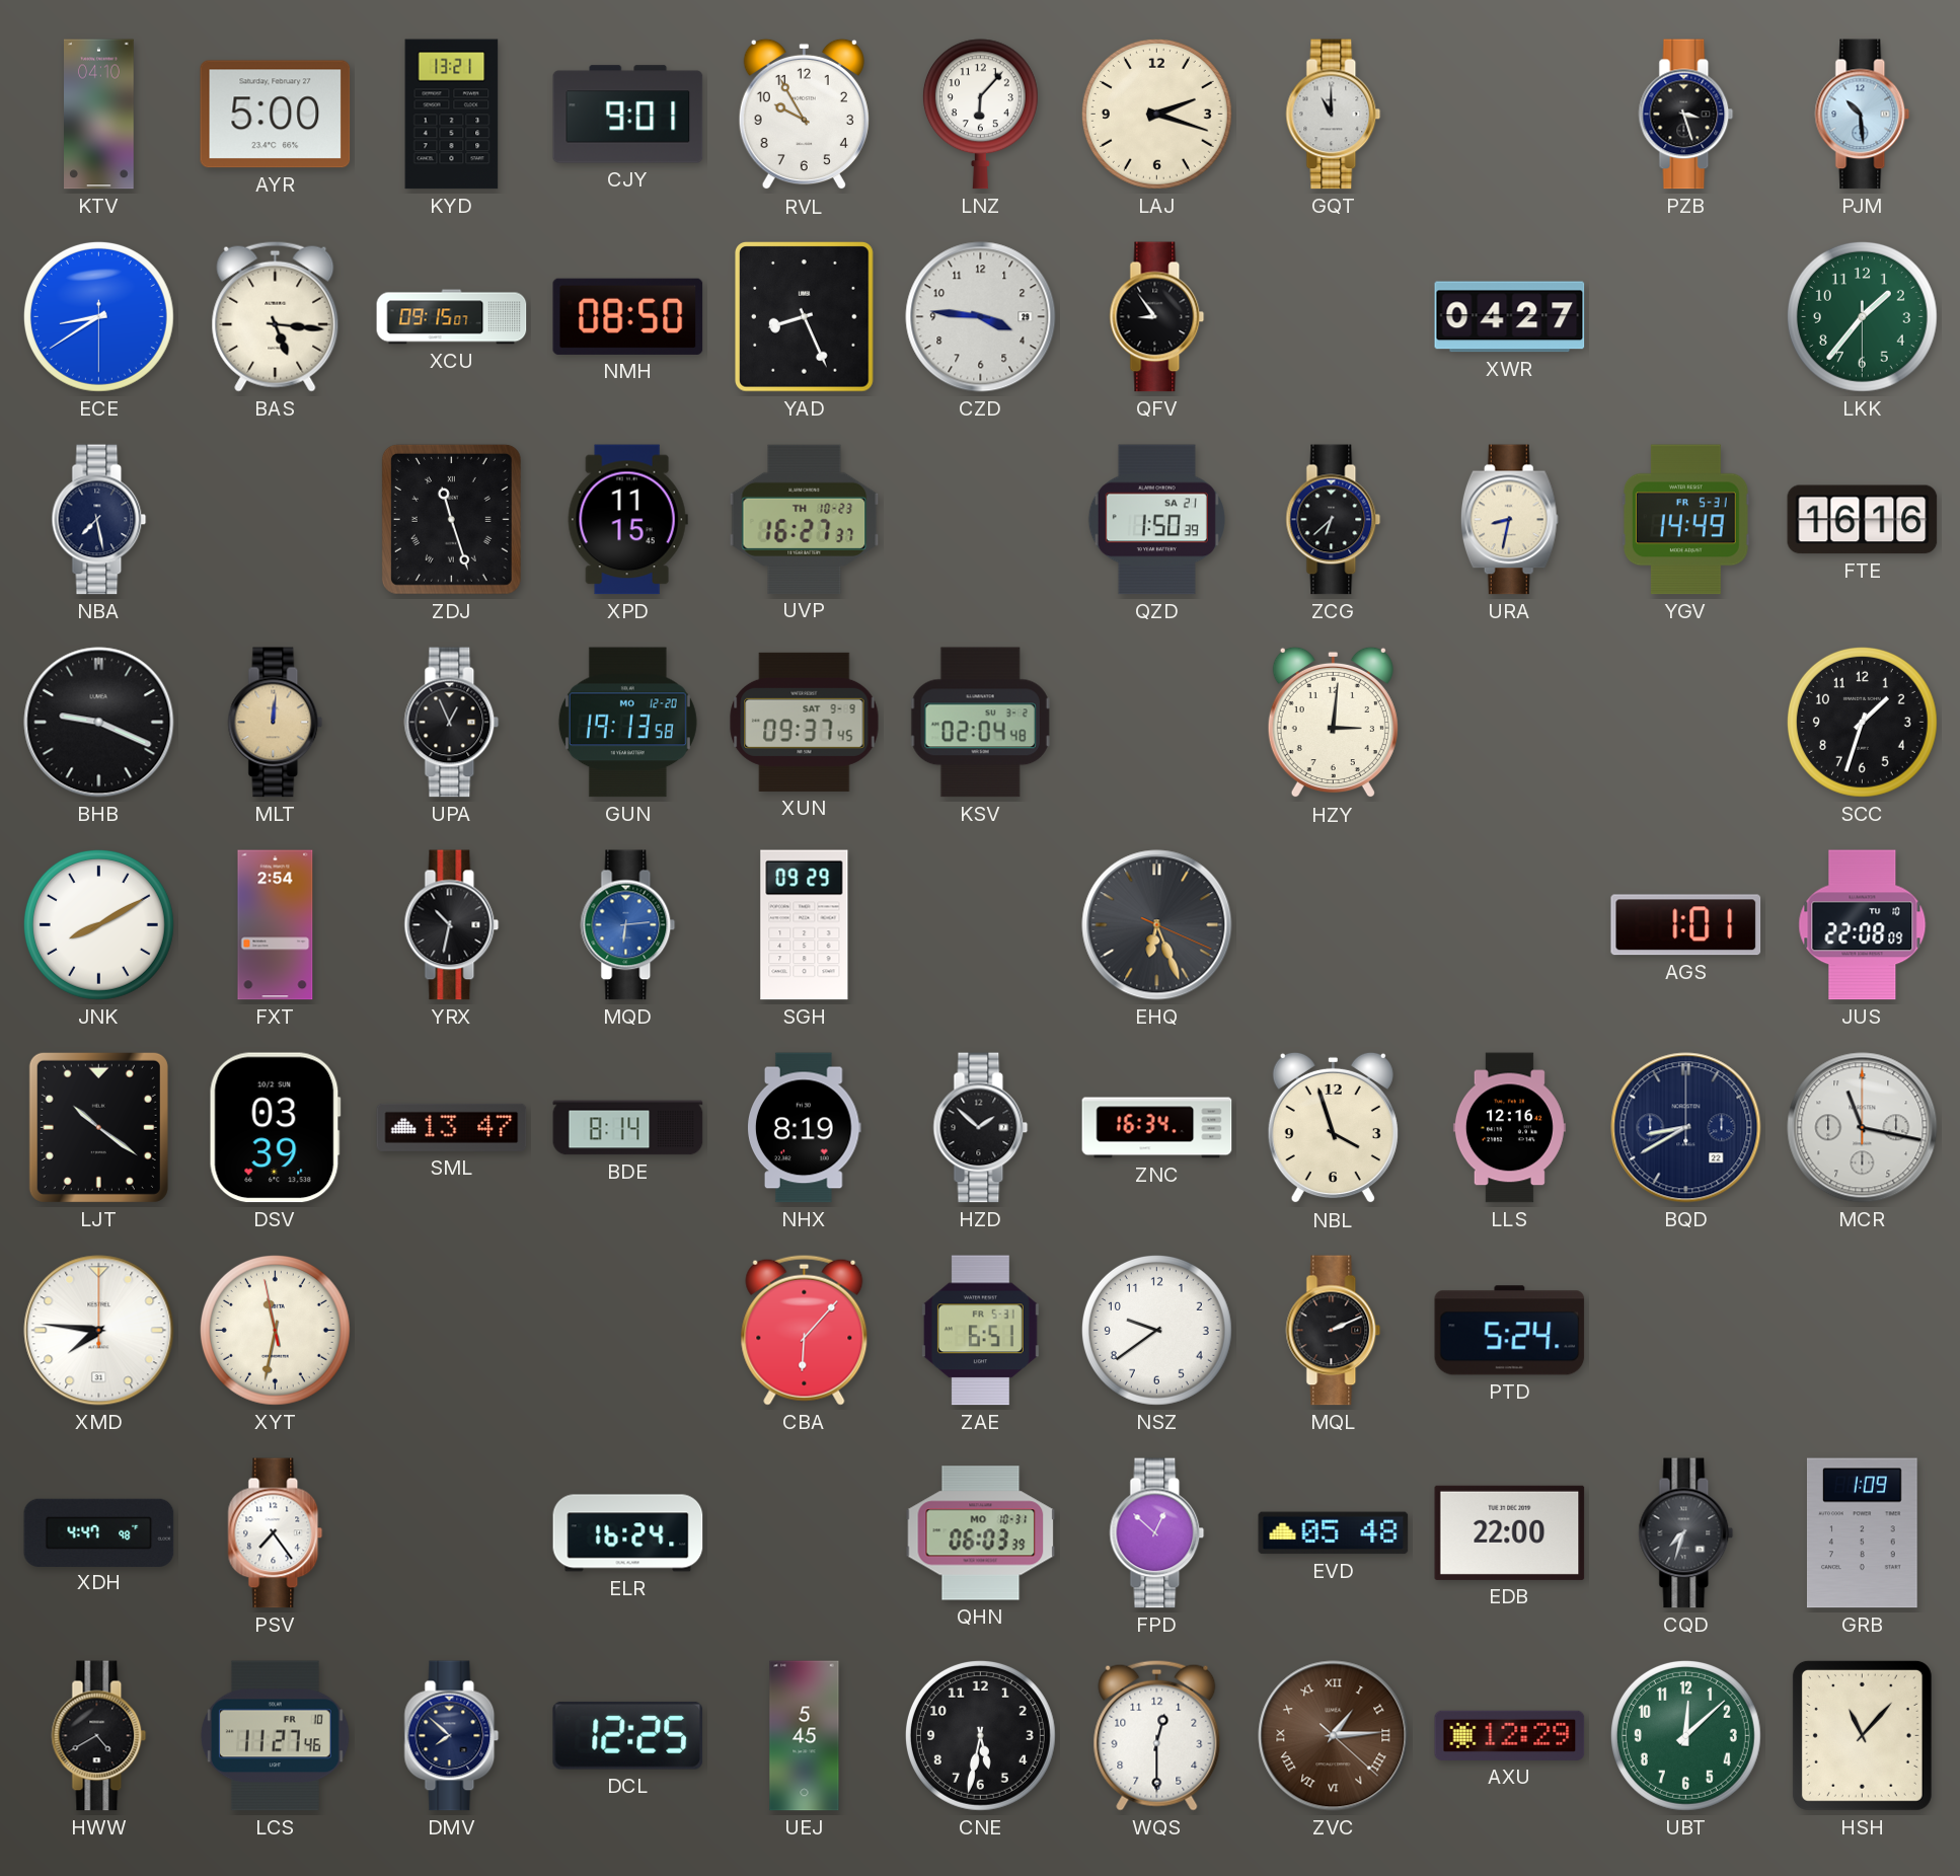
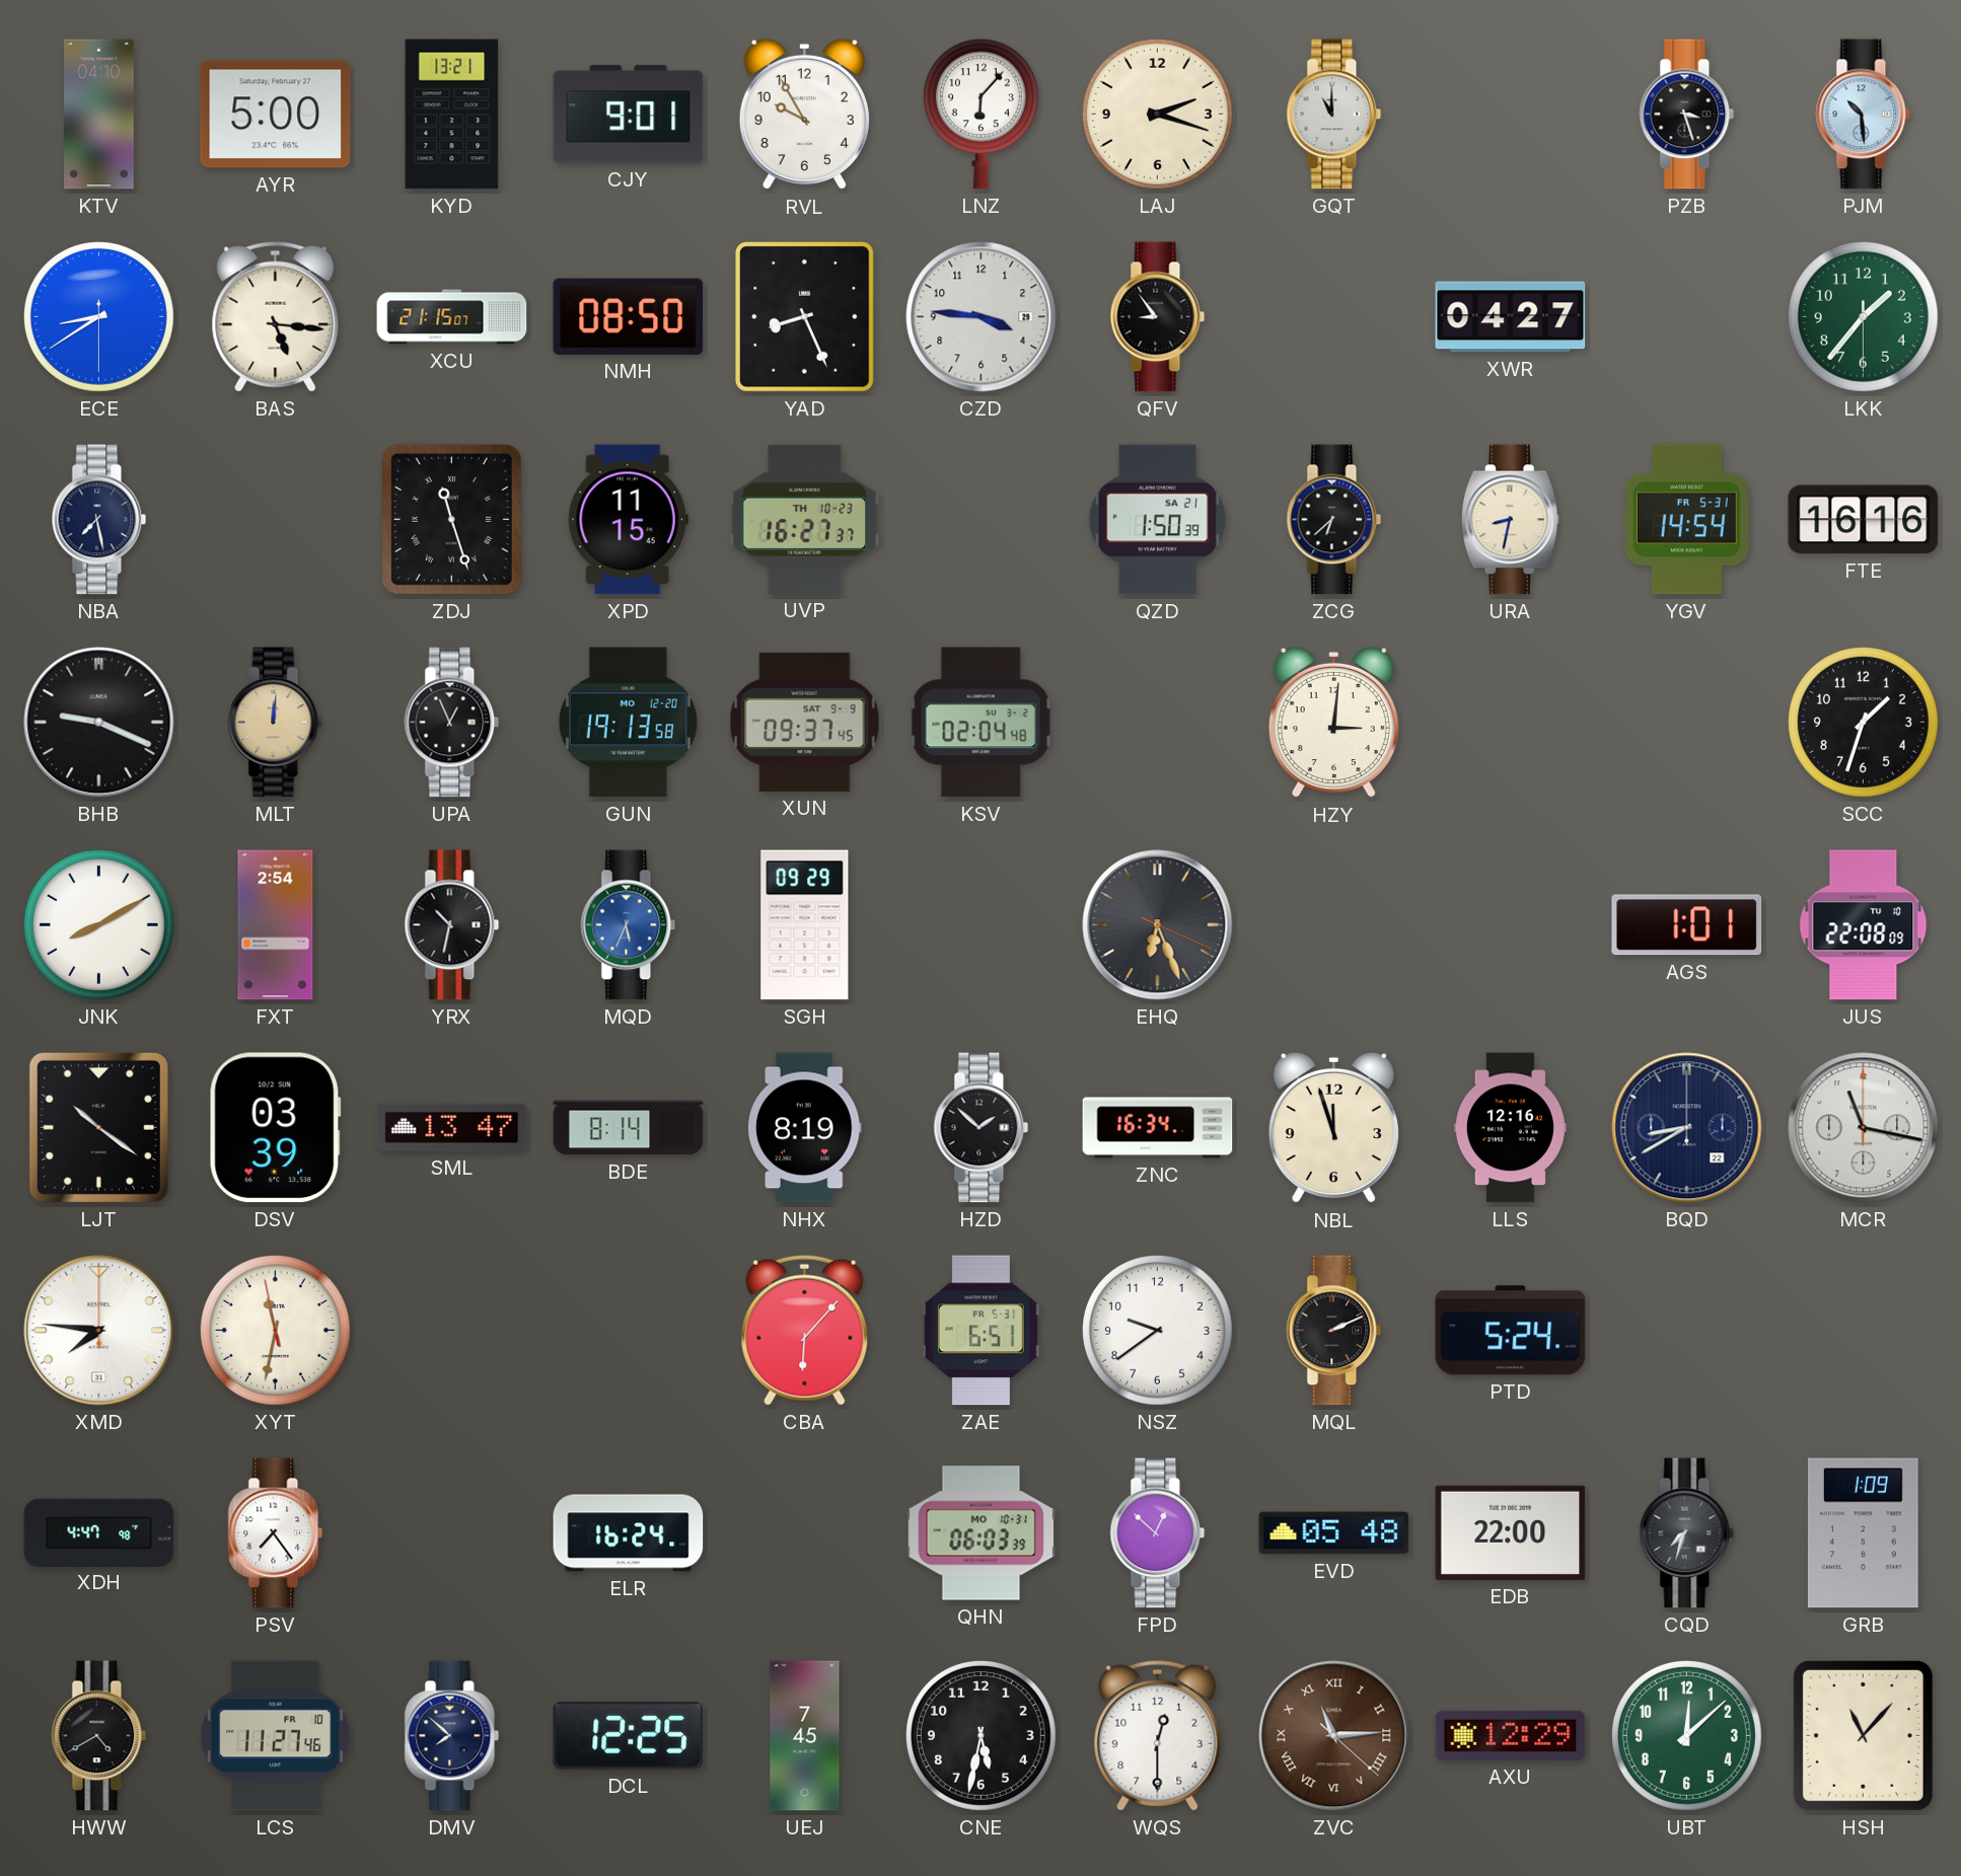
XCU: 09:15 -> 21:15
YGV: 14:49 -> 14:54
MQD: 6:14 -> 5:34
NBL: 3:57 -> 11:57
UEJ: 5:45 -> 7:45
ZVC: 1:14 -> 11:14
